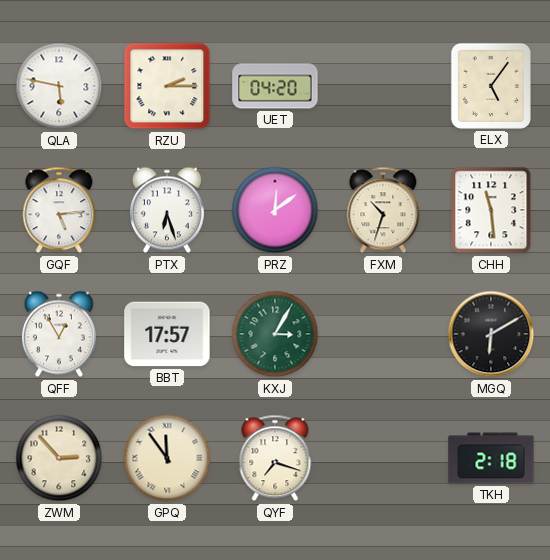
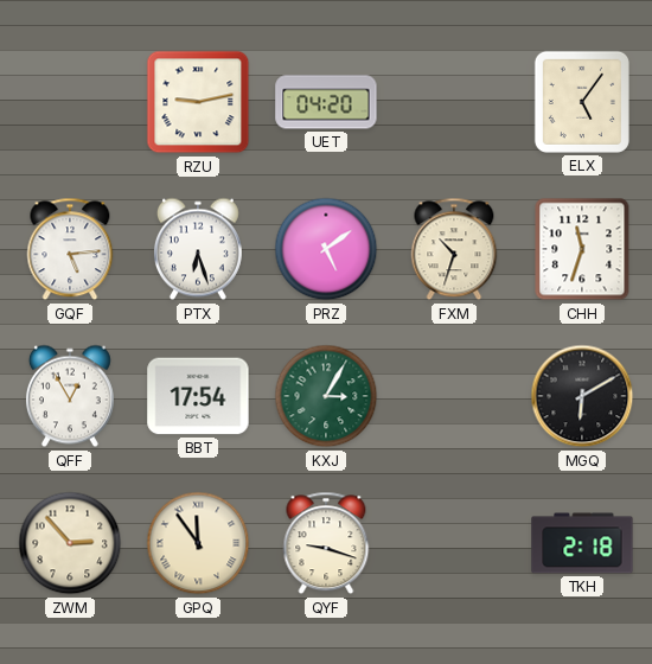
QLA: 5:47 -> none
RZU: 2:15 -> 9:13
PRZ: 12:09 -> 5:09
CHH: 11:29 -> 11:33
BBT: 17:57 -> 17:54
QYF: 7:18 -> 9:18
